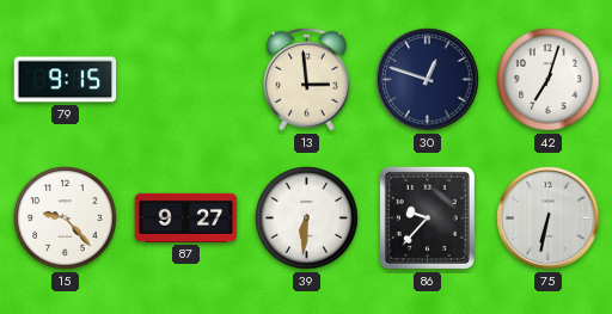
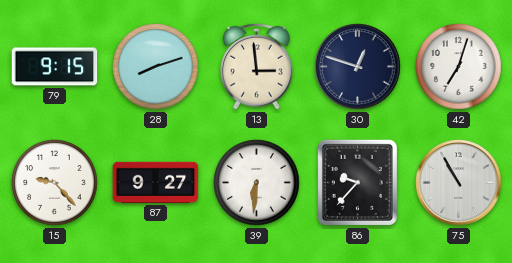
28: none -> 8:12
75: 6:32 -> 10:55
